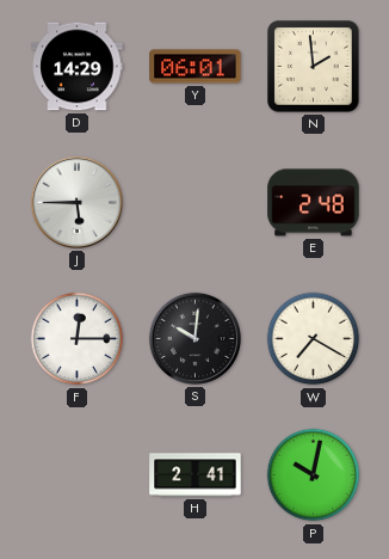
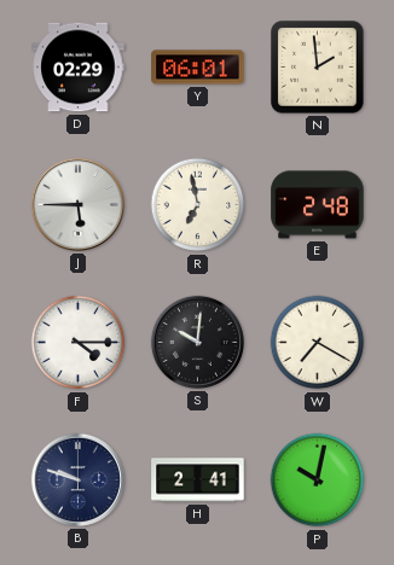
D: 14:29 -> 02:29
R: none -> 6:58
F: 12:15 -> 4:15
B: none -> 9:48
